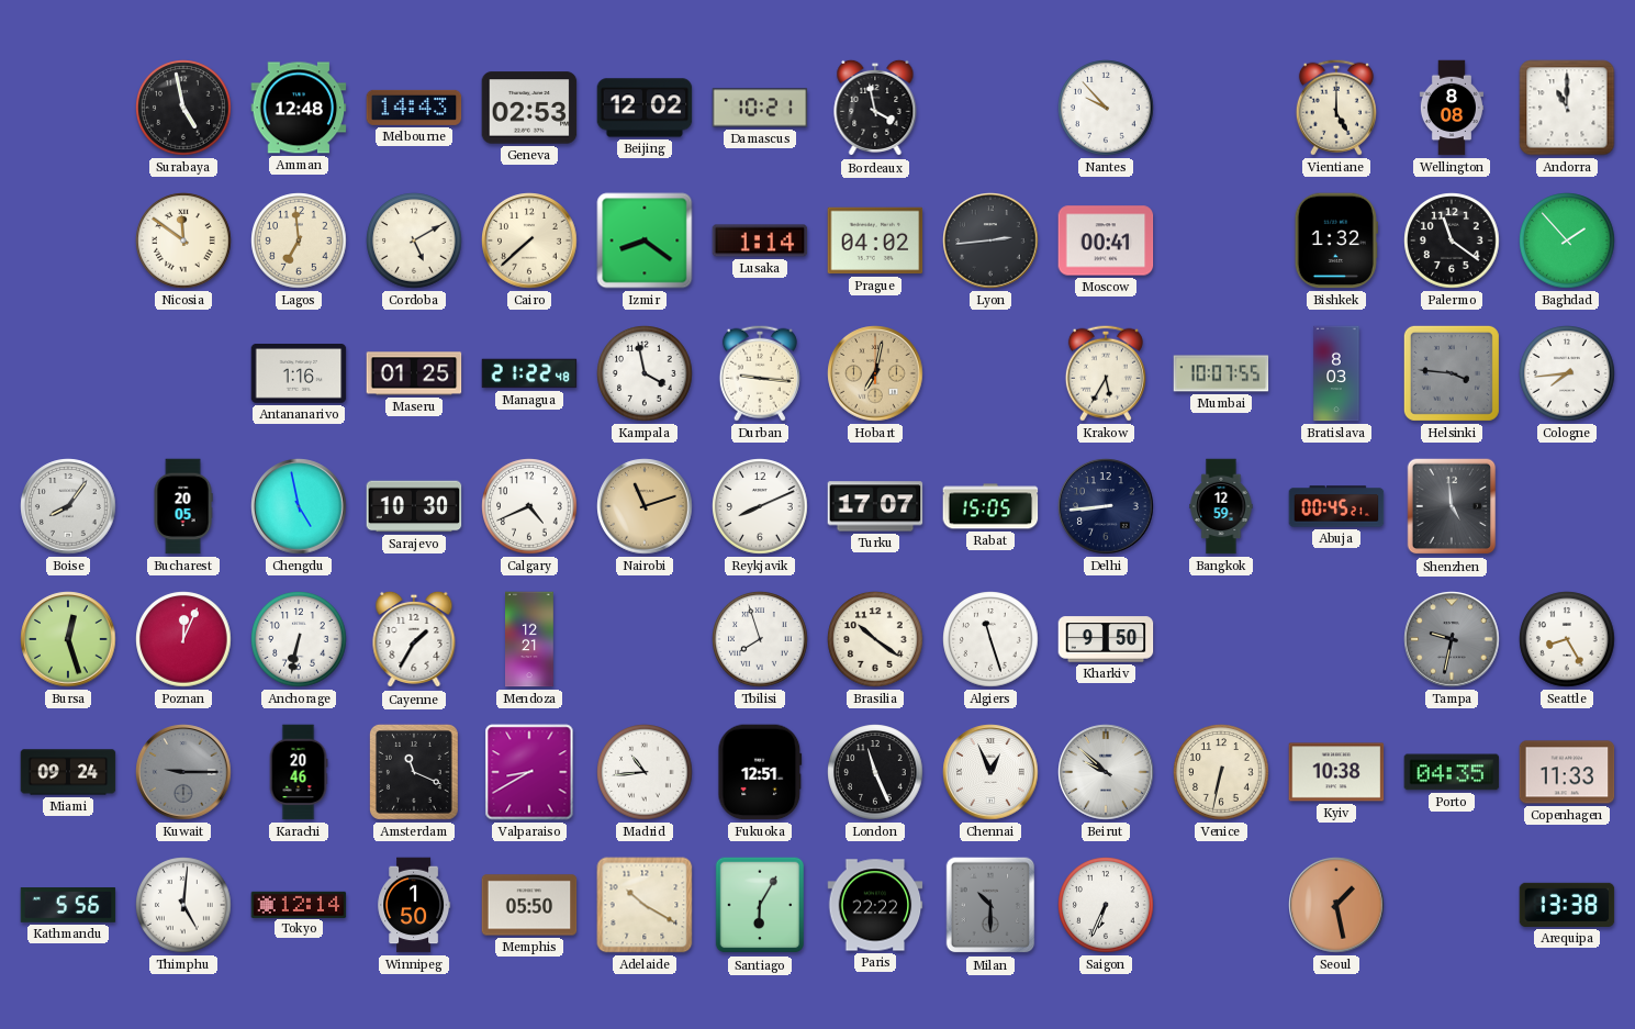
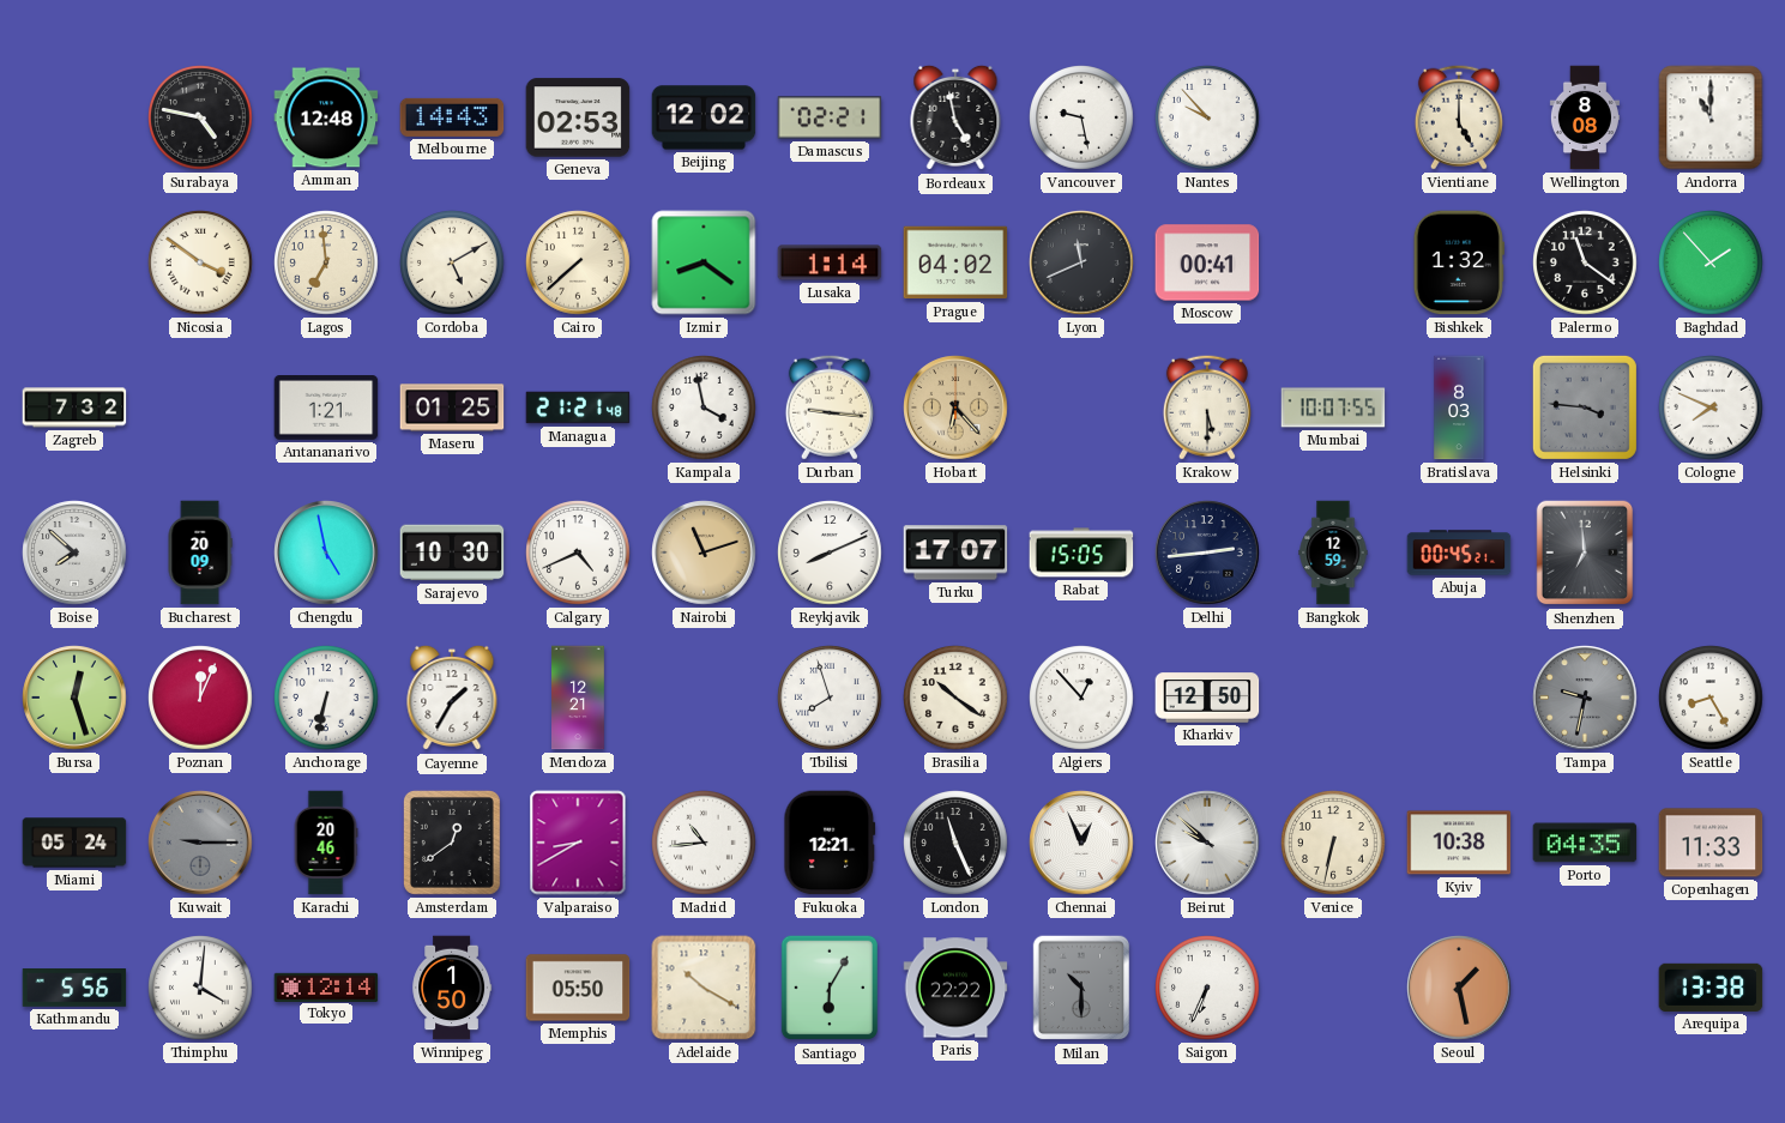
Surabaya: 4:58 -> 4:47
Damascus: 10:21 -> 02:21
Bordeaux: 3:58 -> 4:58
Vancouver: none -> 9:28
Nicosia: 11:51 -> 3:51
Lyon: 2:44 -> 11:41
Zagreb: none -> 7:32
Antananarivo: 1:16 -> 1:21
Managua: 21:22 -> 21:21
Hobart: 7:02 -> 6:23
Krakow: 5:35 -> 5:30
Cologne: 7:44 -> 7:49
Boise: 8:06 -> 7:52
Bucharest: 20:05 -> 20:09
Delhi: 8:44 -> 2:44
Shenzhen: 4:59 -> 6:59
Algiers: 11:27 -> 12:53
Kharkiv: 9:50 -> 12:50
Miami: 09:24 -> 05:24
Amsterdam: 11:19 -> 12:39
Fukuoka: 12:51 -> 12:21
Thimphu: 5:01 -> 4:01
